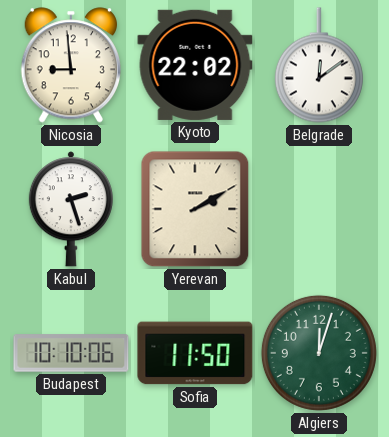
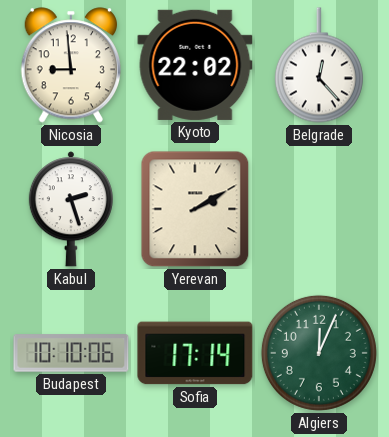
Belgrade: 12:09 -> 12:23
Sofia: 11:50 -> 17:14
Algiers: 12:03 -> 12:04
